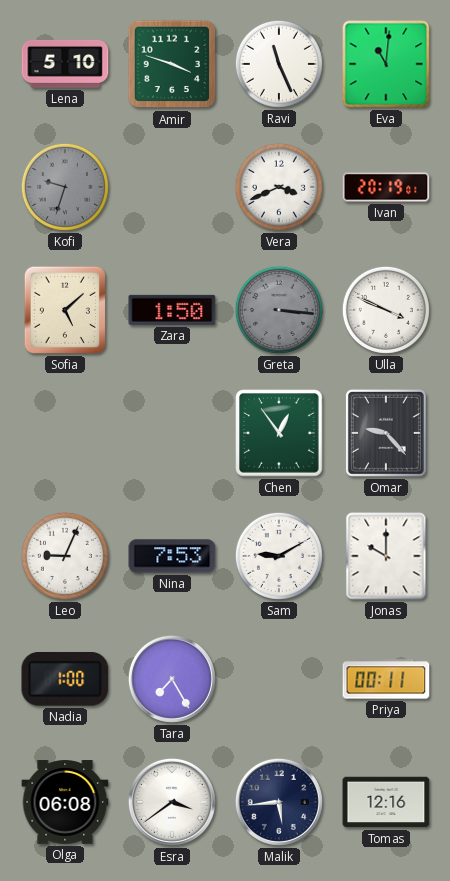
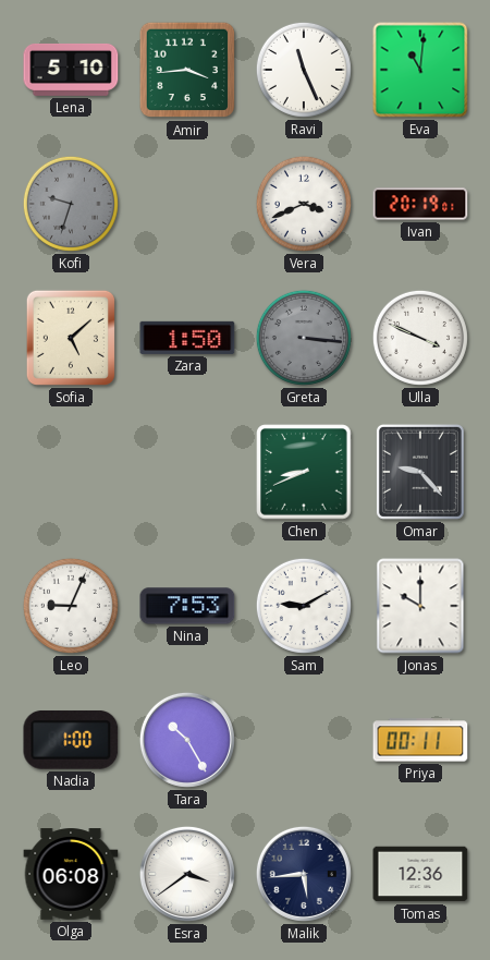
Amir: 3:48 -> 3:44
Chen: 12:54 -> 8:41
Tara: 7:25 -> 10:25
Tomas: 12:16 -> 12:36
